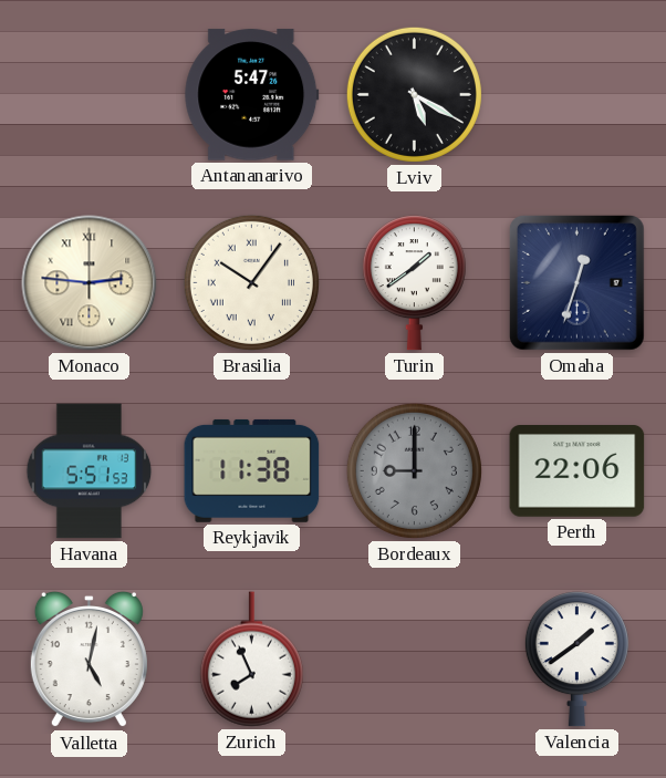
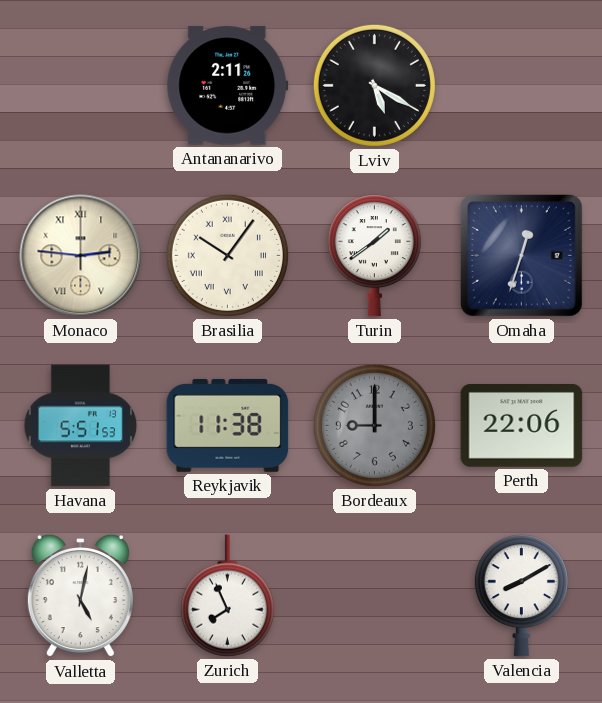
Antananarivo: 5:47 -> 2:11
Valencia: 1:39 -> 8:10
